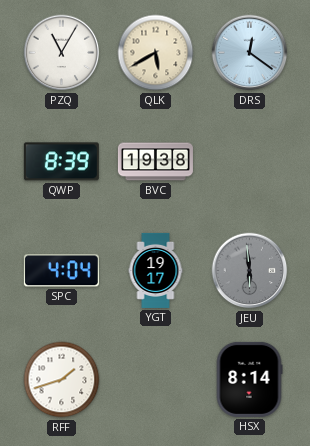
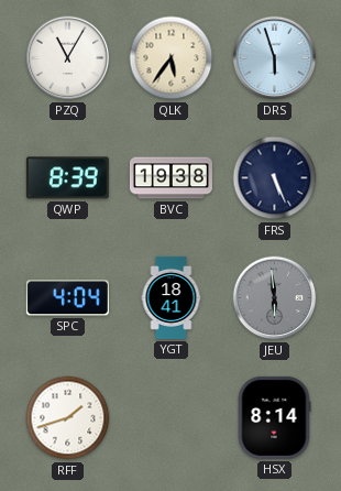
QLK: 5:40 -> 5:36
DRS: 12:21 -> 5:57
FRS: none -> 5:26
YGT: 19:17 -> 18:41
